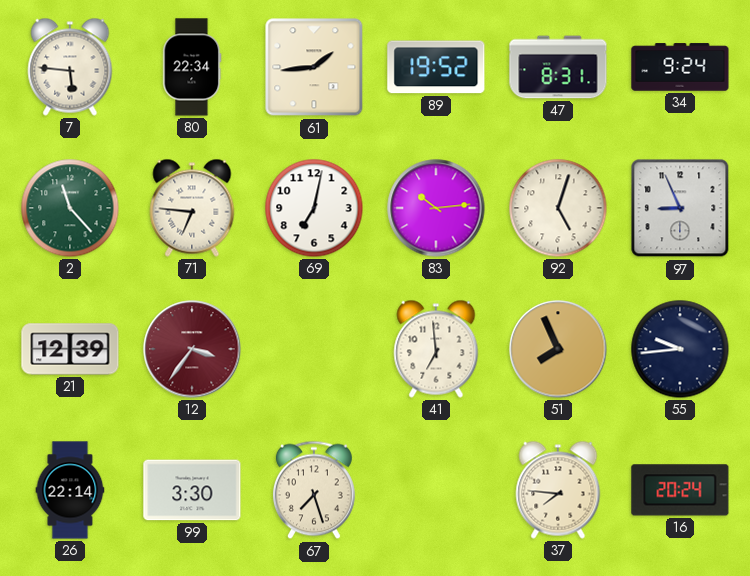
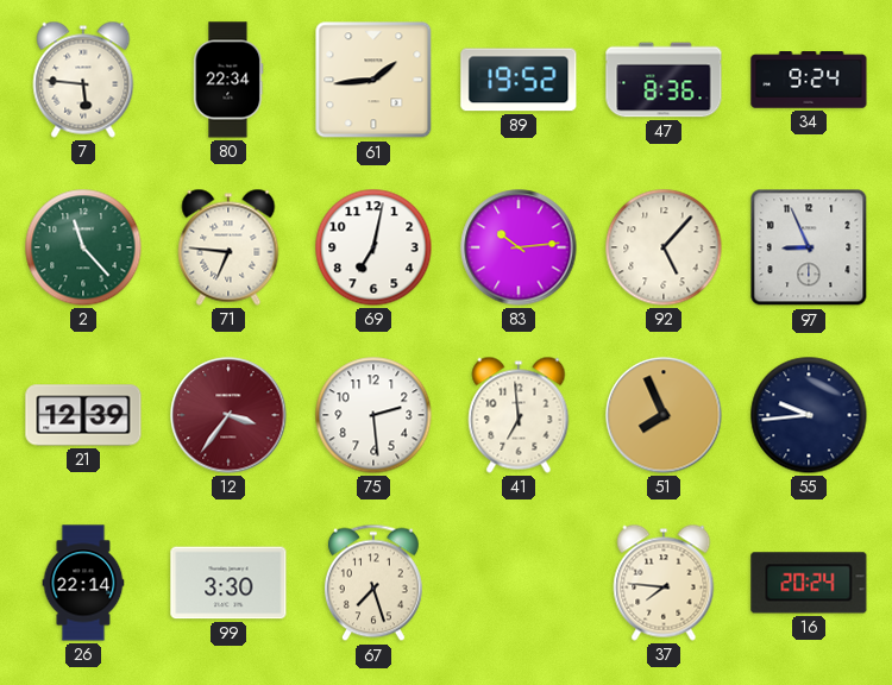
47: 8:31 -> 8:36
92: 5:03 -> 5:07
75: none -> 2:29
